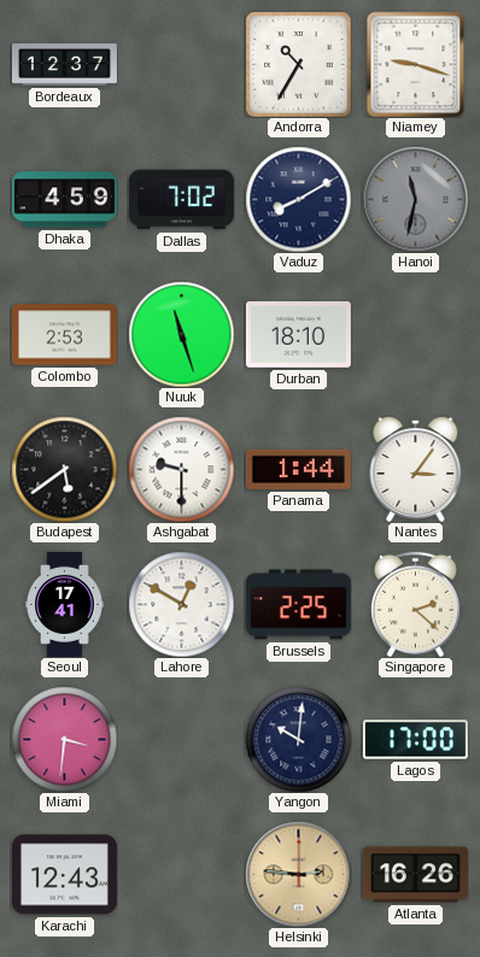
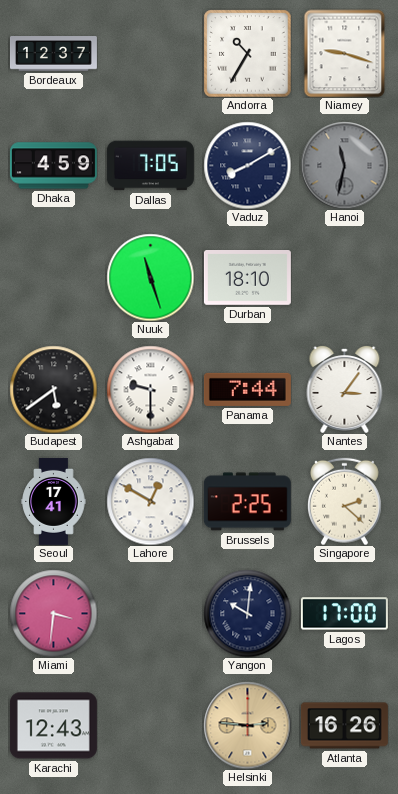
Dallas: 7:02 -> 7:05
Colombo: 2:53 -> none
Panama: 1:44 -> 7:44
